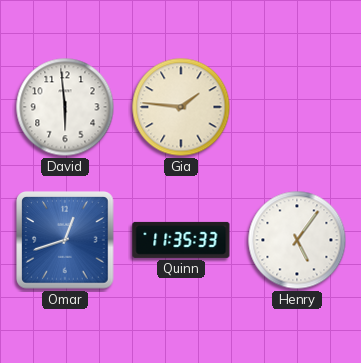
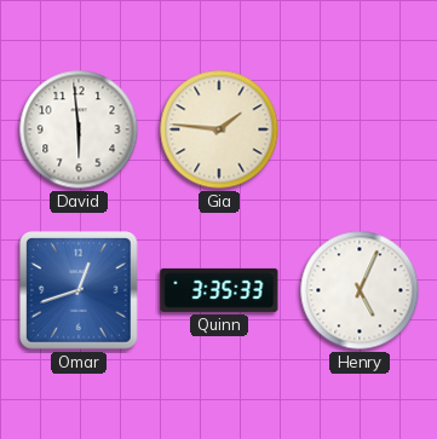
Quinn: 11:35 -> 3:35
Henry: 5:06 -> 5:04
